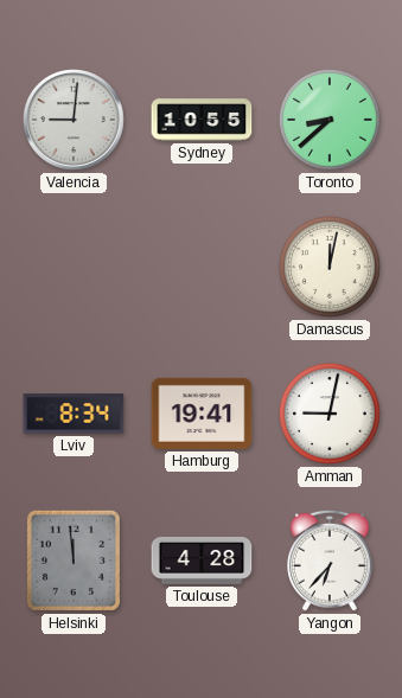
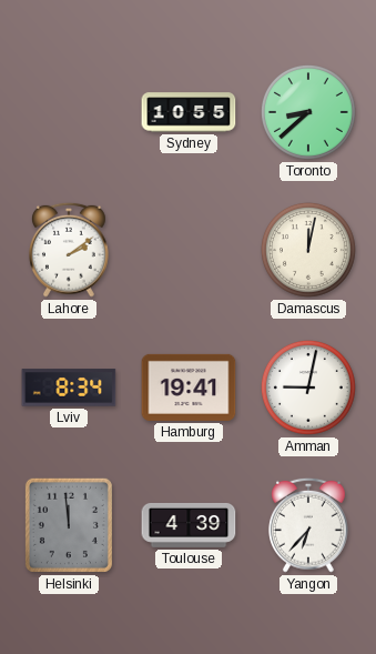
Valencia: 9:01 -> none
Lahore: none -> 2:09
Toulouse: 4:28 -> 4:39
